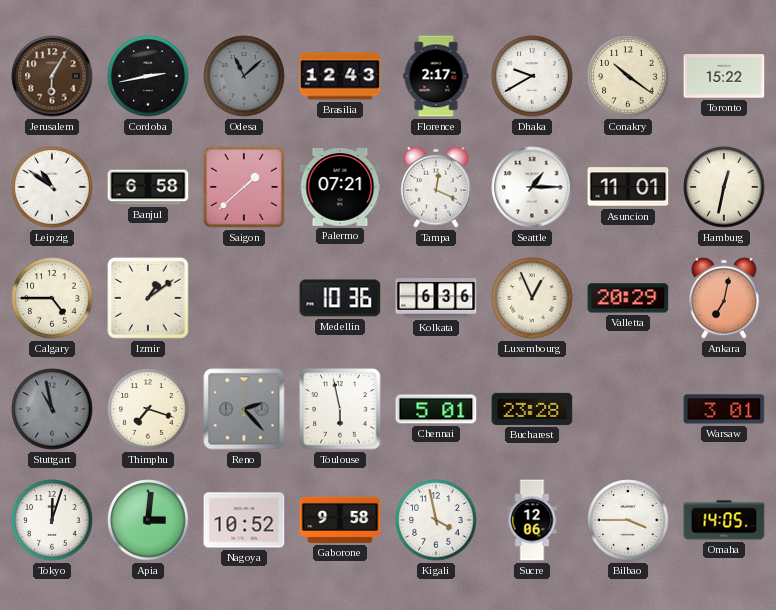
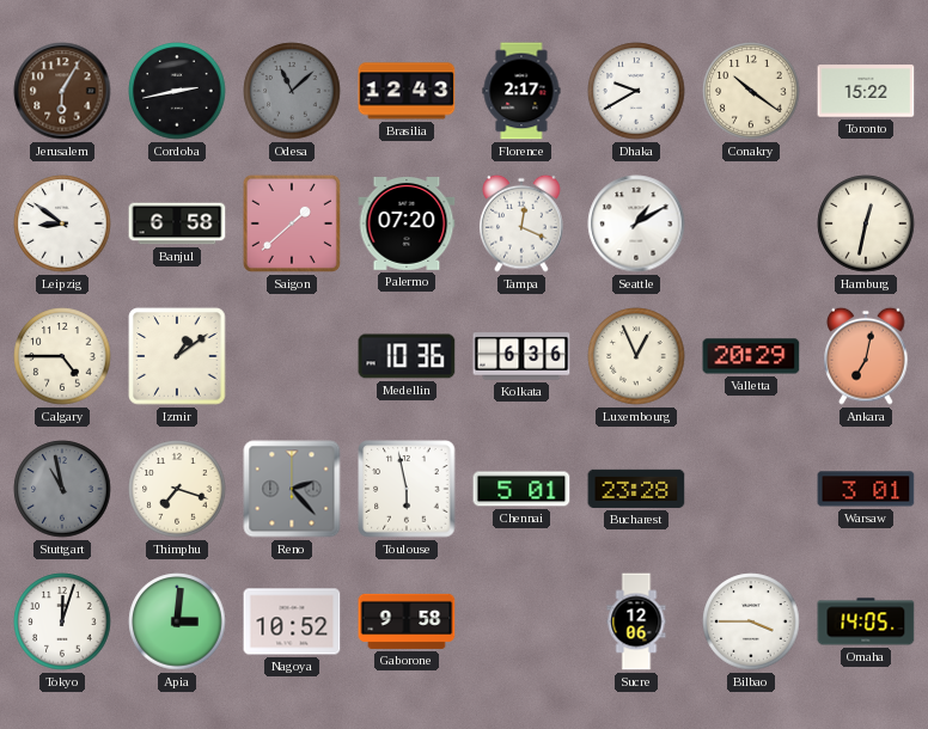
Leipzig: 10:51 -> 8:51
Palermo: 07:21 -> 07:20
Seattle: 1:15 -> 1:10
Asuncion: 11:01 -> none
Kigali: 3:58 -> none
